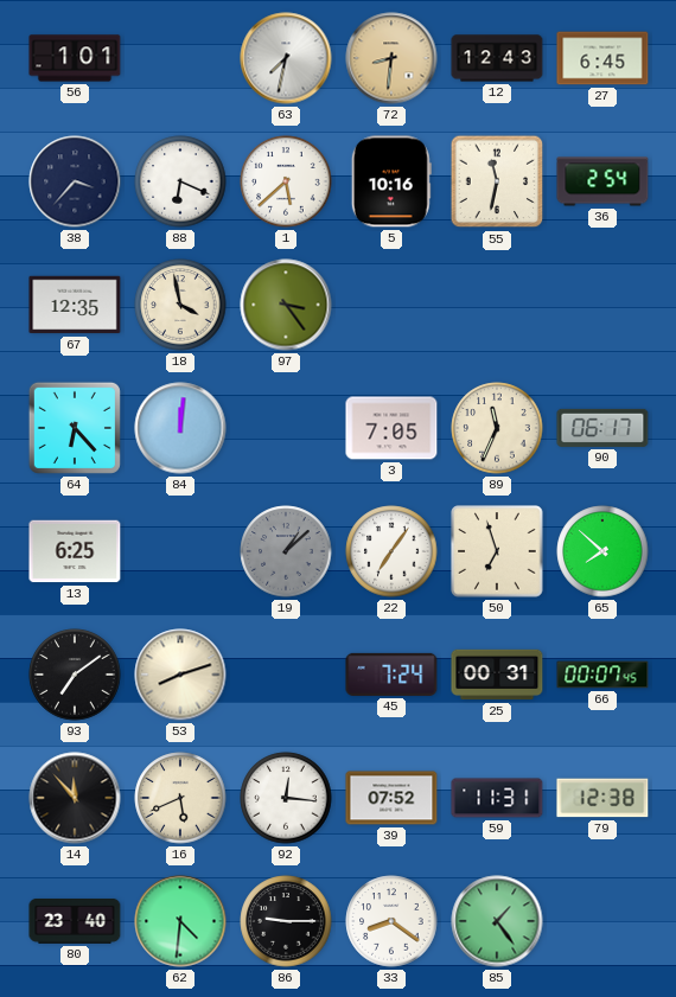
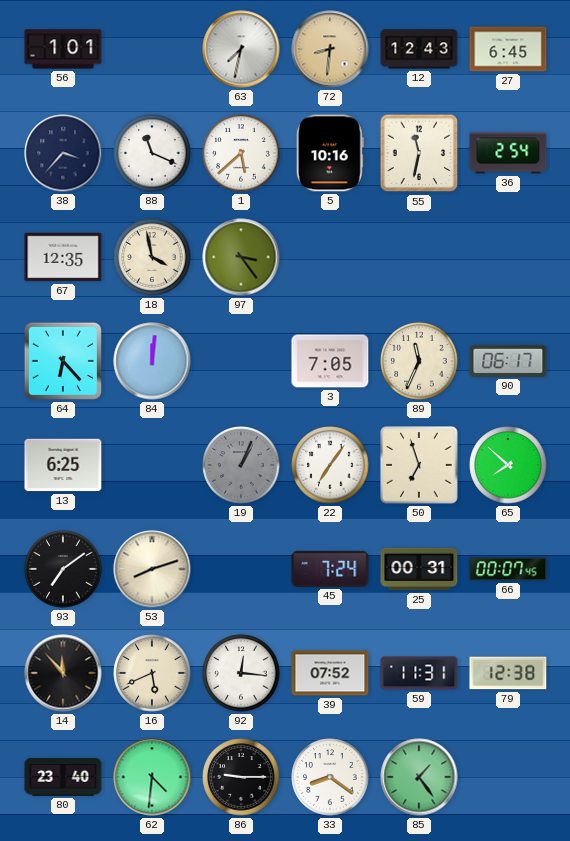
88: 6:19 -> 11:19
19: 1:08 -> 1:04
